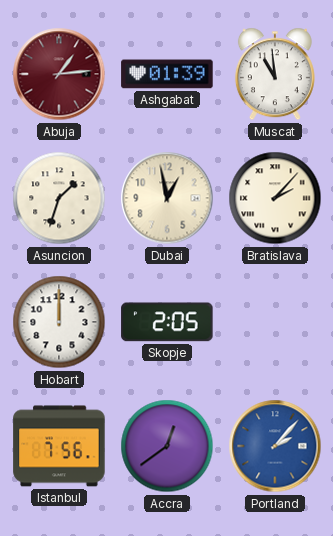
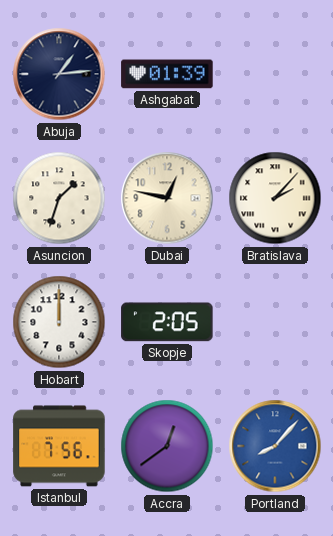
Abuja dial: burgundy -> navy
Muscat: 10:59 -> none
Dubai: 12:58 -> 12:47
Portland: 2:07 -> 8:07
